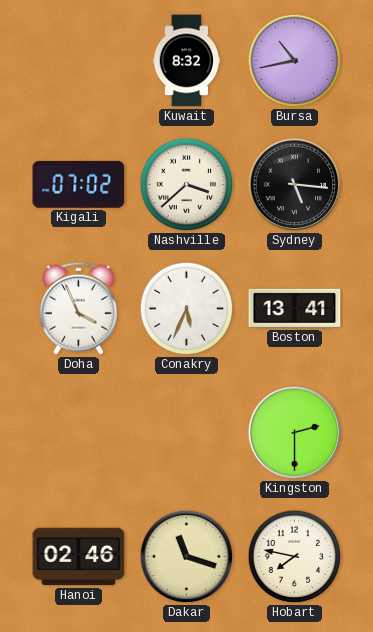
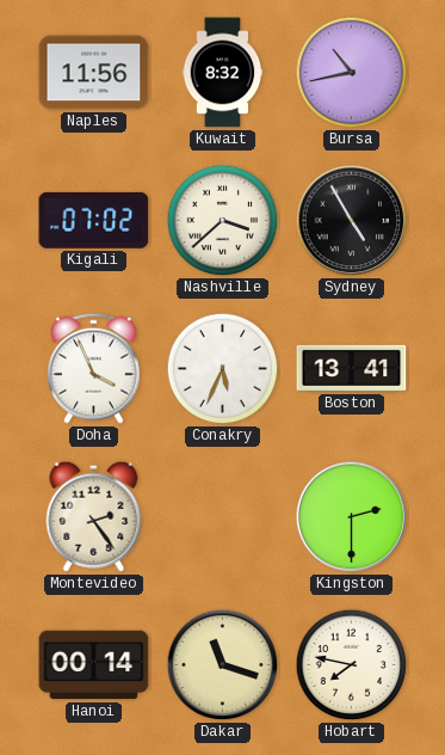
Naples: none -> 11:56
Sydney: 5:16 -> 4:55
Montevideo: none -> 2:24
Hanoi: 02:46 -> 00:14
